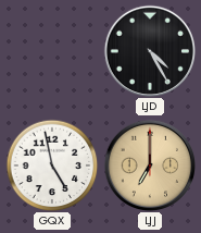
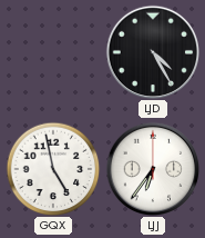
LJJ: 7:00 -> 6:36
LJJ dial: champagne -> white
